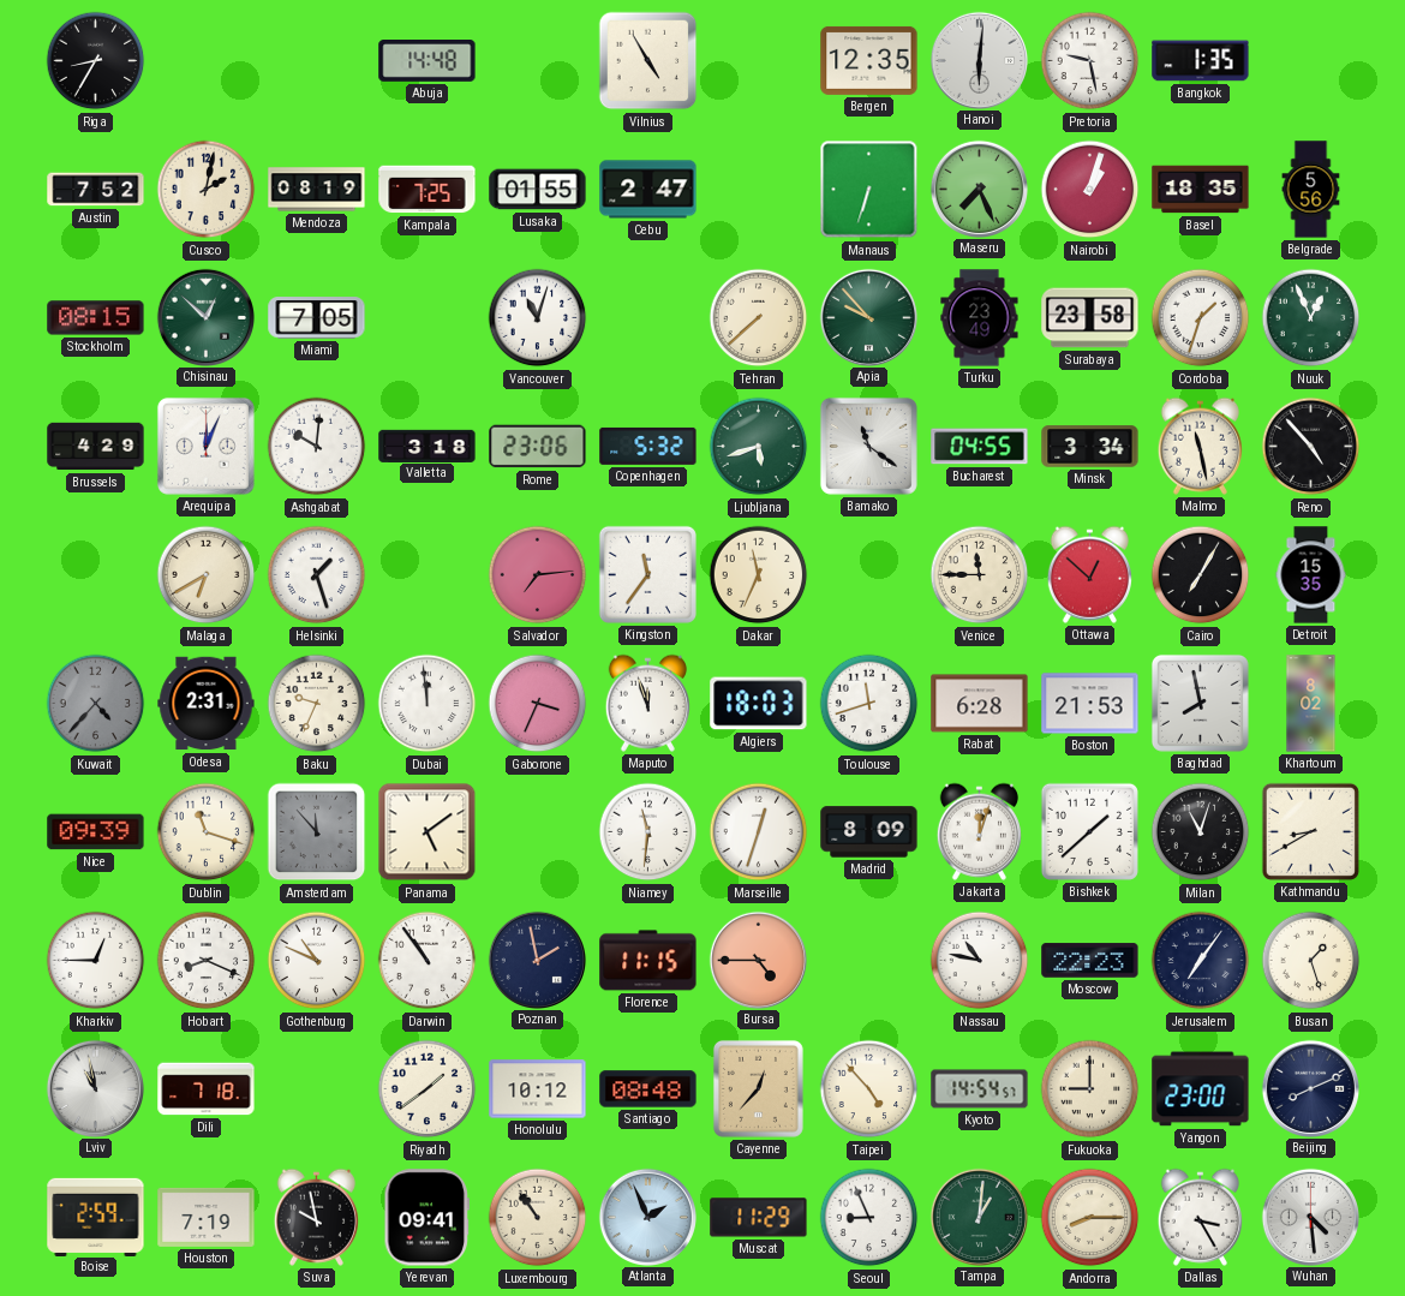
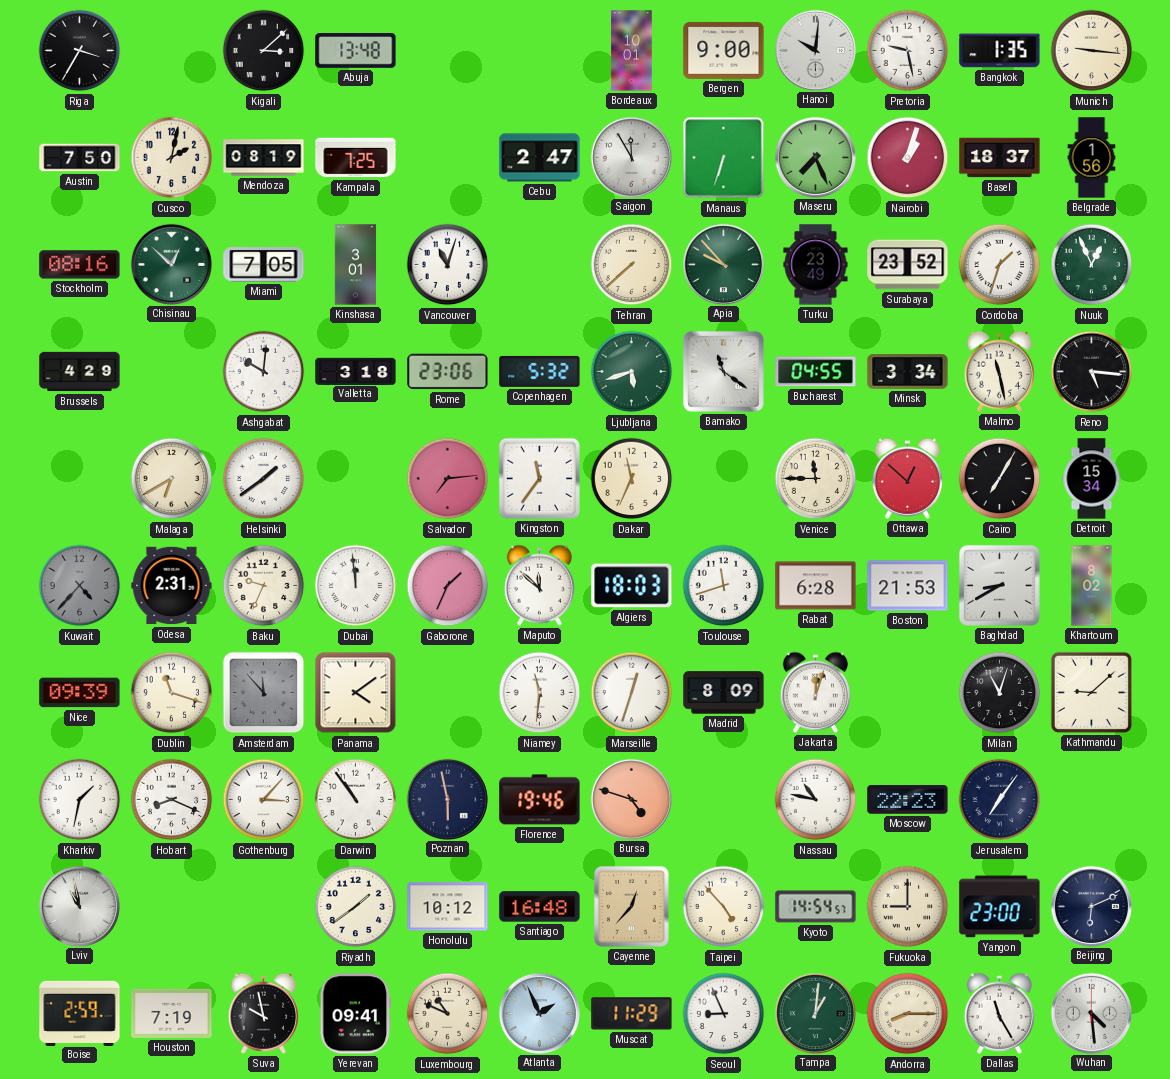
Riga: 8:35 -> 3:35
Kigali: none -> 3:08
Abuja: 14:48 -> 13:48
Vilnius: 4:55 -> none
Bordeaux: none -> 10:01
Bergen: 12:35 -> 9:00
Hanoi: 6:01 -> 10:01
Munich: none -> 9:16
Austin: 7:52 -> 7:50
Lusaka: 01:55 -> none
Saigon: none -> 11:55
Basel: 18:35 -> 18:37
Belgrade: 5:56 -> 1:56
Stockholm: 08:15 -> 08:16
Kinshasa: none -> 3:01
Surabaya: 23:58 -> 23:52
Arequipa: 12:04 -> none
Reno: 4:53 -> 5:16
Helsinki: 1:27 -> 1:39
Detroit: 15:35 -> 15:34
Gaborone: 3:34 -> 1:34
Maputo: 11:57 -> 11:52
Baghdad: 7:58 -> 8:40
Panama: 5:09 -> 4:09
Bishkek: 1:38 -> none
Kathmandu: 8:40 -> 9:08
Kharkiv: 12:45 -> 1:32
Gothenburg: 10:49 -> 3:07
Poznan: 1:58 -> 5:58
Florence: 11:15 -> 19:46
Bursa: 4:45 -> 4:48
Busan: 1:27 -> none
Dili: 7:18 -> none
Santiago: 08:48 -> 16:48
Beijing: 8:11 -> 6:11
Luxembourg: 10:54 -> 10:49
Dallas: 3:25 -> 11:25
